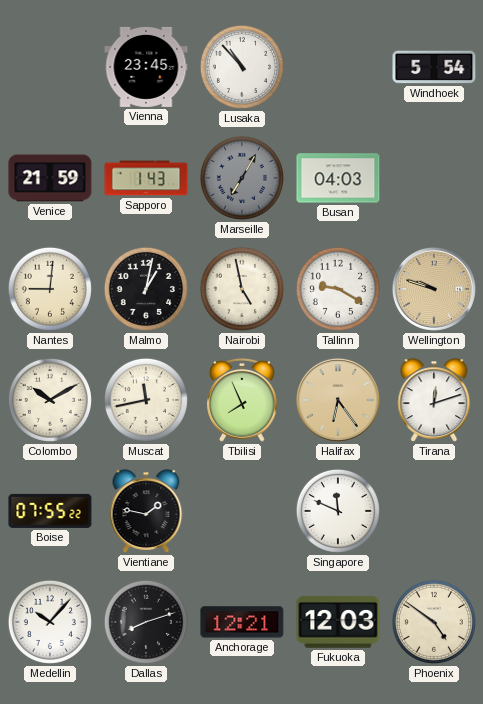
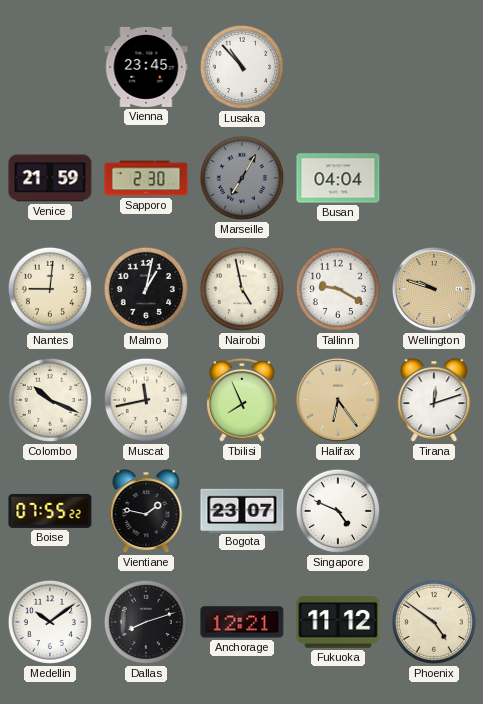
Windhoek: 5:54 -> none
Sapporo: 1:43 -> 2:30
Busan: 04:03 -> 04:04
Colombo: 10:10 -> 10:19
Bogota: none -> 23:07
Singapore: 11:49 -> 4:49
Medellin: 10:07 -> 10:09
Fukuoka: 12:03 -> 11:12
